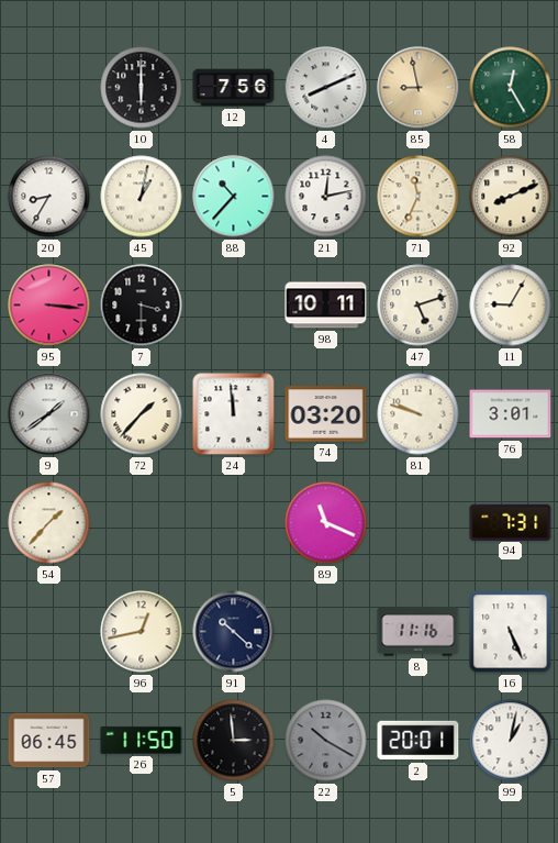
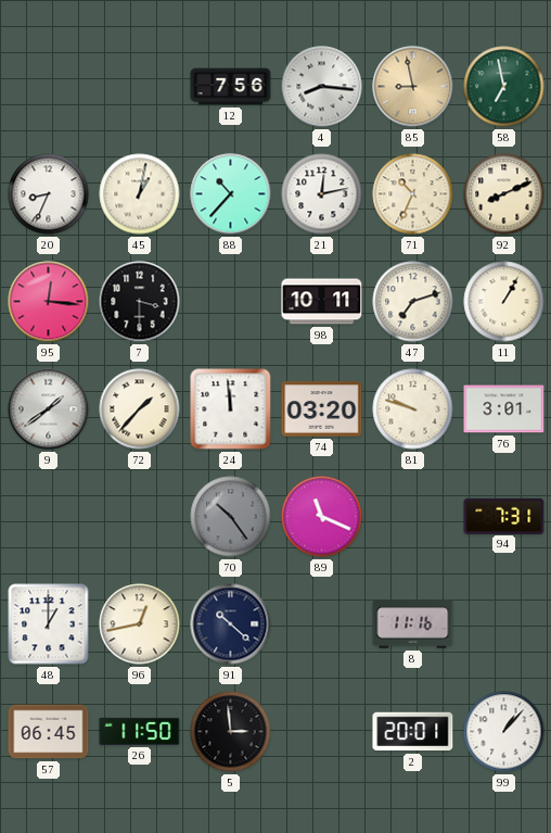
10: 6:00 -> none
4: 8:11 -> 8:16
58: 12:25 -> 6:58
20: 8:35 -> 8:34
71: 11:34 -> 10:34
95: 3:16 -> 12:16
47: 5:12 -> 7:12
11: 9:05 -> 1:05
54: 1:37 -> none
70: none -> 10:24
48: none -> 1:00
16: 5:26 -> none
22: 10:20 -> none
99: 1:02 -> 1:07
